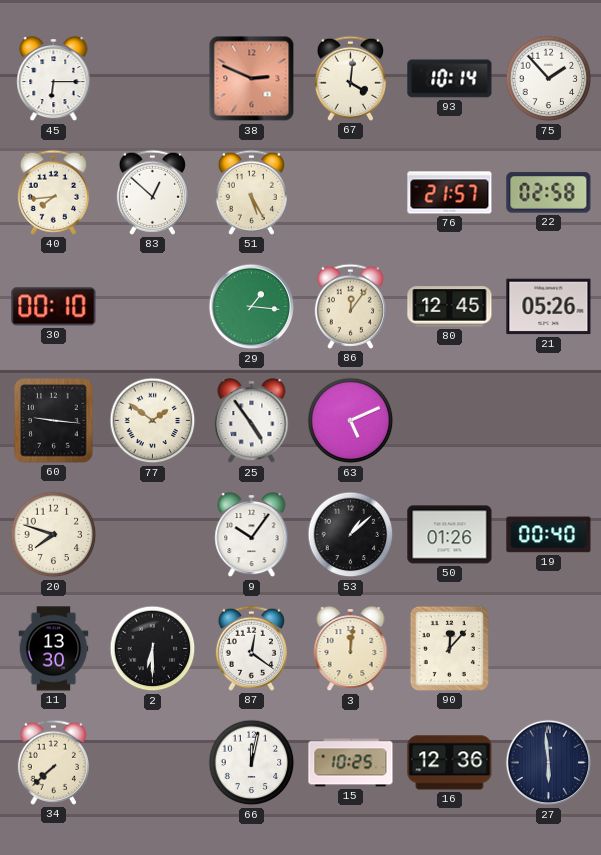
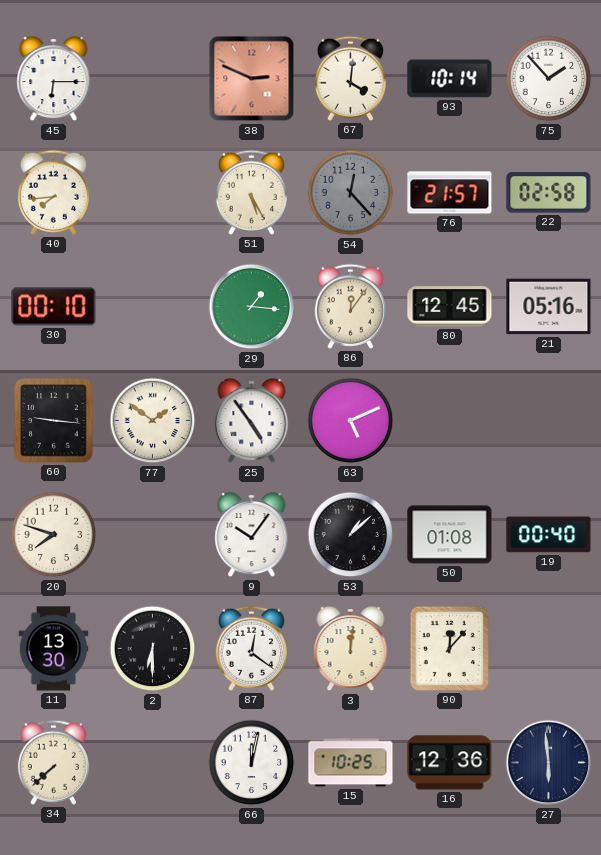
83: 12:52 -> none
54: none -> 12:23
21: 05:26 -> 05:16
50: 01:26 -> 01:08
